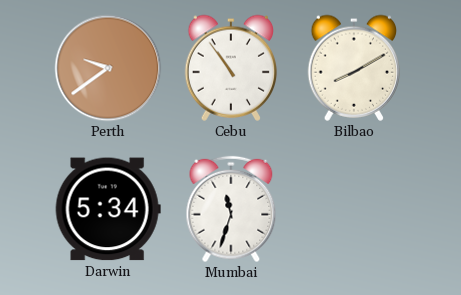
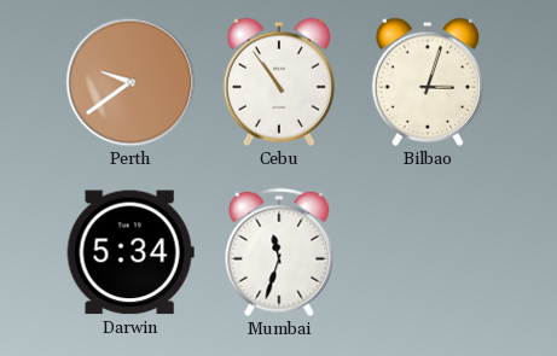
Bilbao: 8:10 -> 3:03
